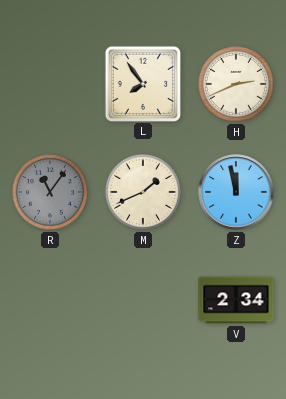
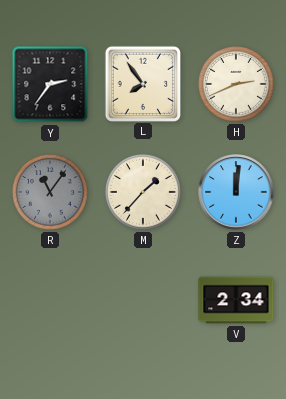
Y: none -> 2:36
M: 1:41 -> 1:37
Z: 11:58 -> 12:01
